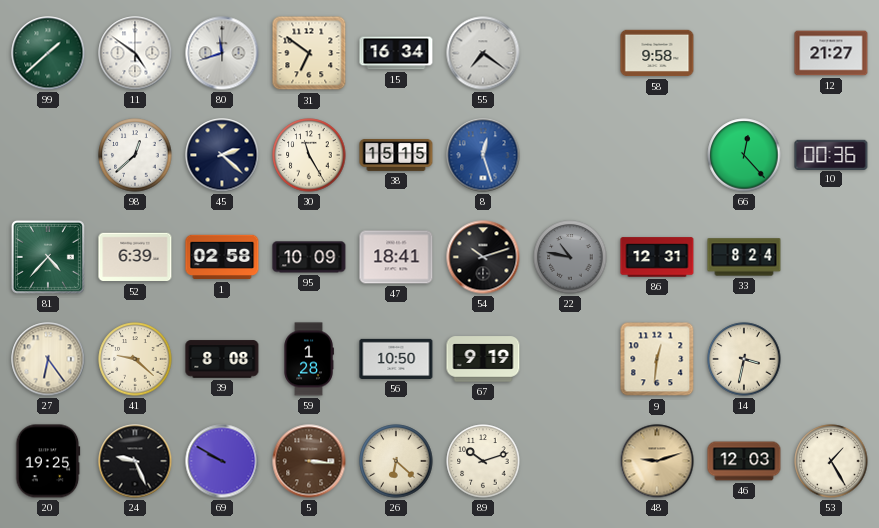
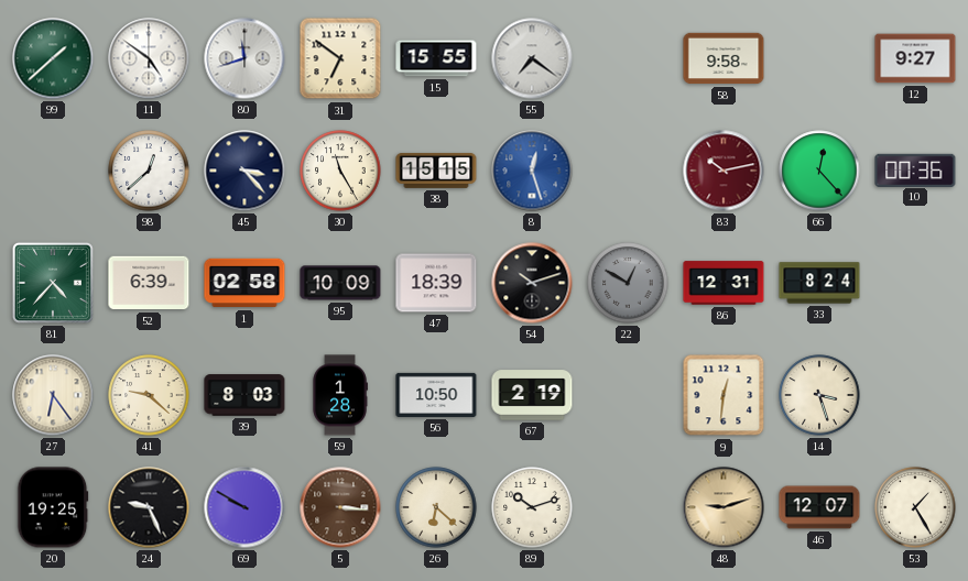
15: 16:34 -> 15:55
12: 21:27 -> 9:27
45: 2:22 -> 3:23
83: none -> 10:13
47: 18:41 -> 18:39
22: 10:47 -> 12:50
39: 8:08 -> 8:03
67: 9:19 -> 2:19
14: 3:32 -> 3:27
46: 12:03 -> 12:07
